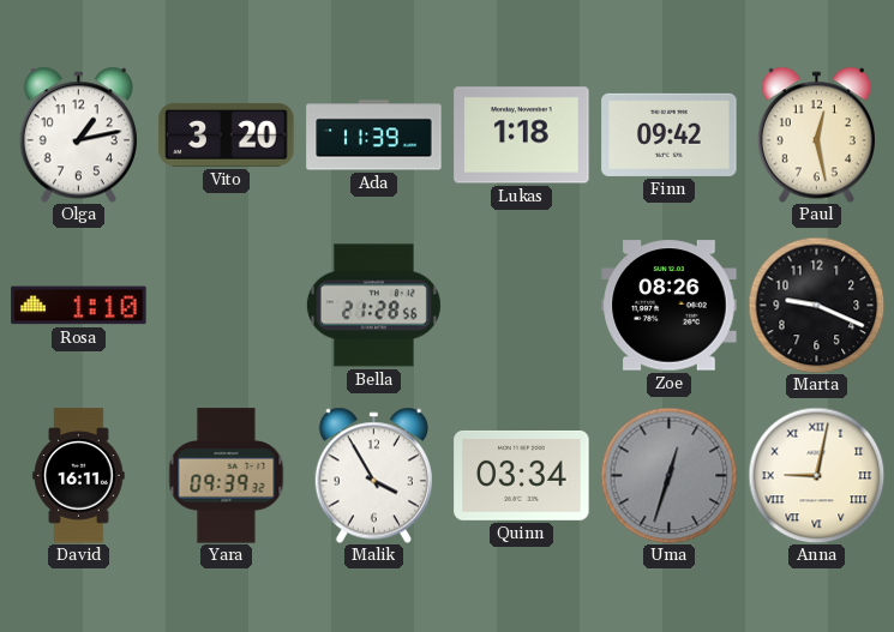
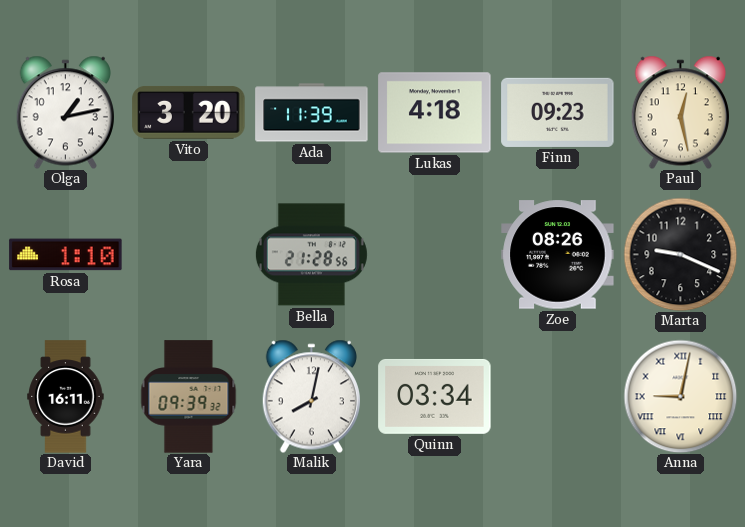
Lukas: 1:18 -> 4:18
Finn: 09:42 -> 09:23
Malik: 3:55 -> 8:02
Uma: 12:33 -> none
